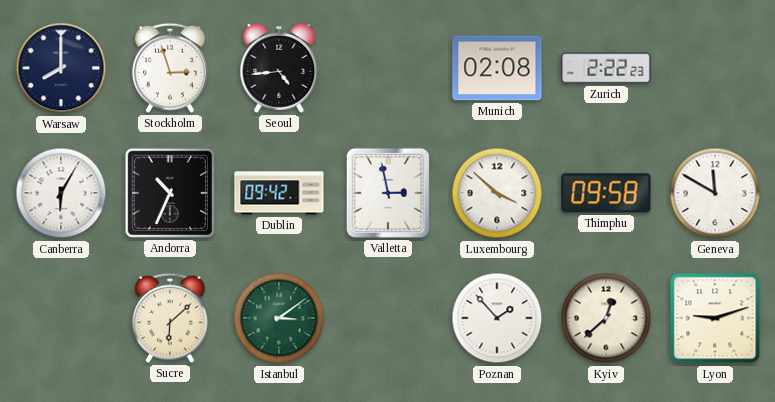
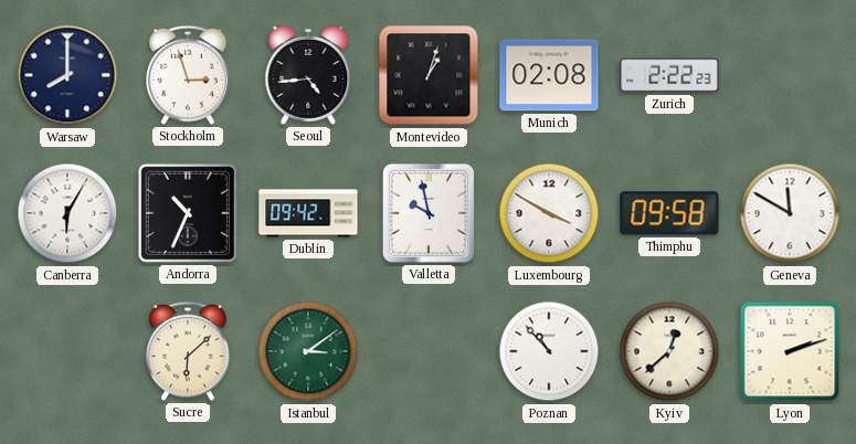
Montevideo: none -> 1:03
Valletta: 2:58 -> 9:58
Luxembourg: 3:52 -> 3:50
Poznan: 1:53 -> 10:53
Lyon: 9:12 -> 2:12
